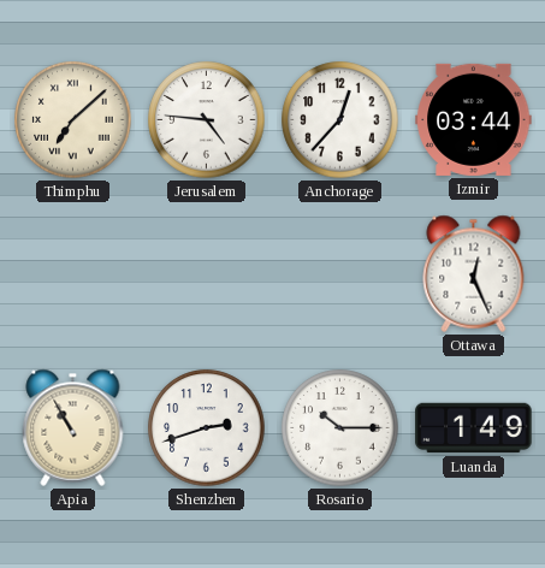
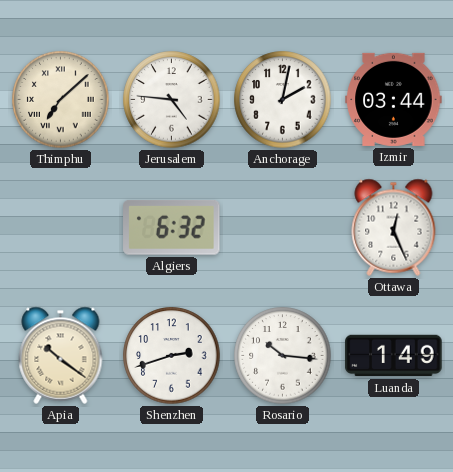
Anchorage: 12:37 -> 2:02
Algiers: none -> 6:32
Apia: 10:55 -> 10:21
Rosario: 10:15 -> 10:16
